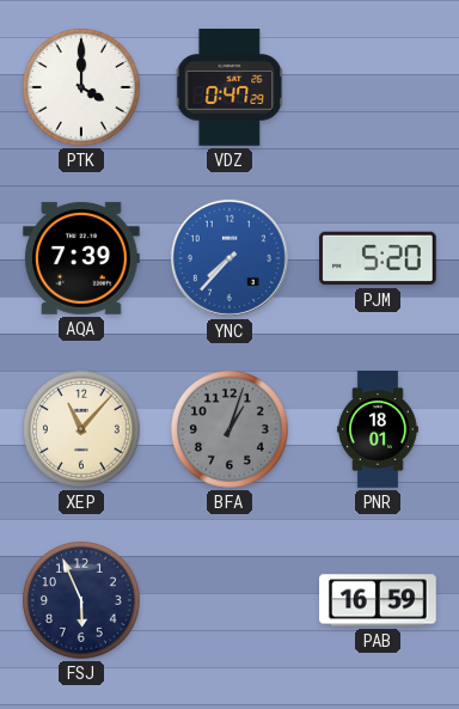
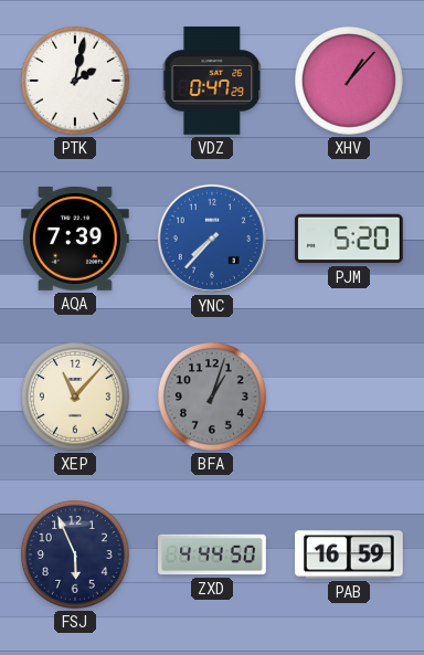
PTK: 4:00 -> 2:02
XHV: none -> 1:07
PNR: 18:01 -> none
ZXD: none -> 4:44
